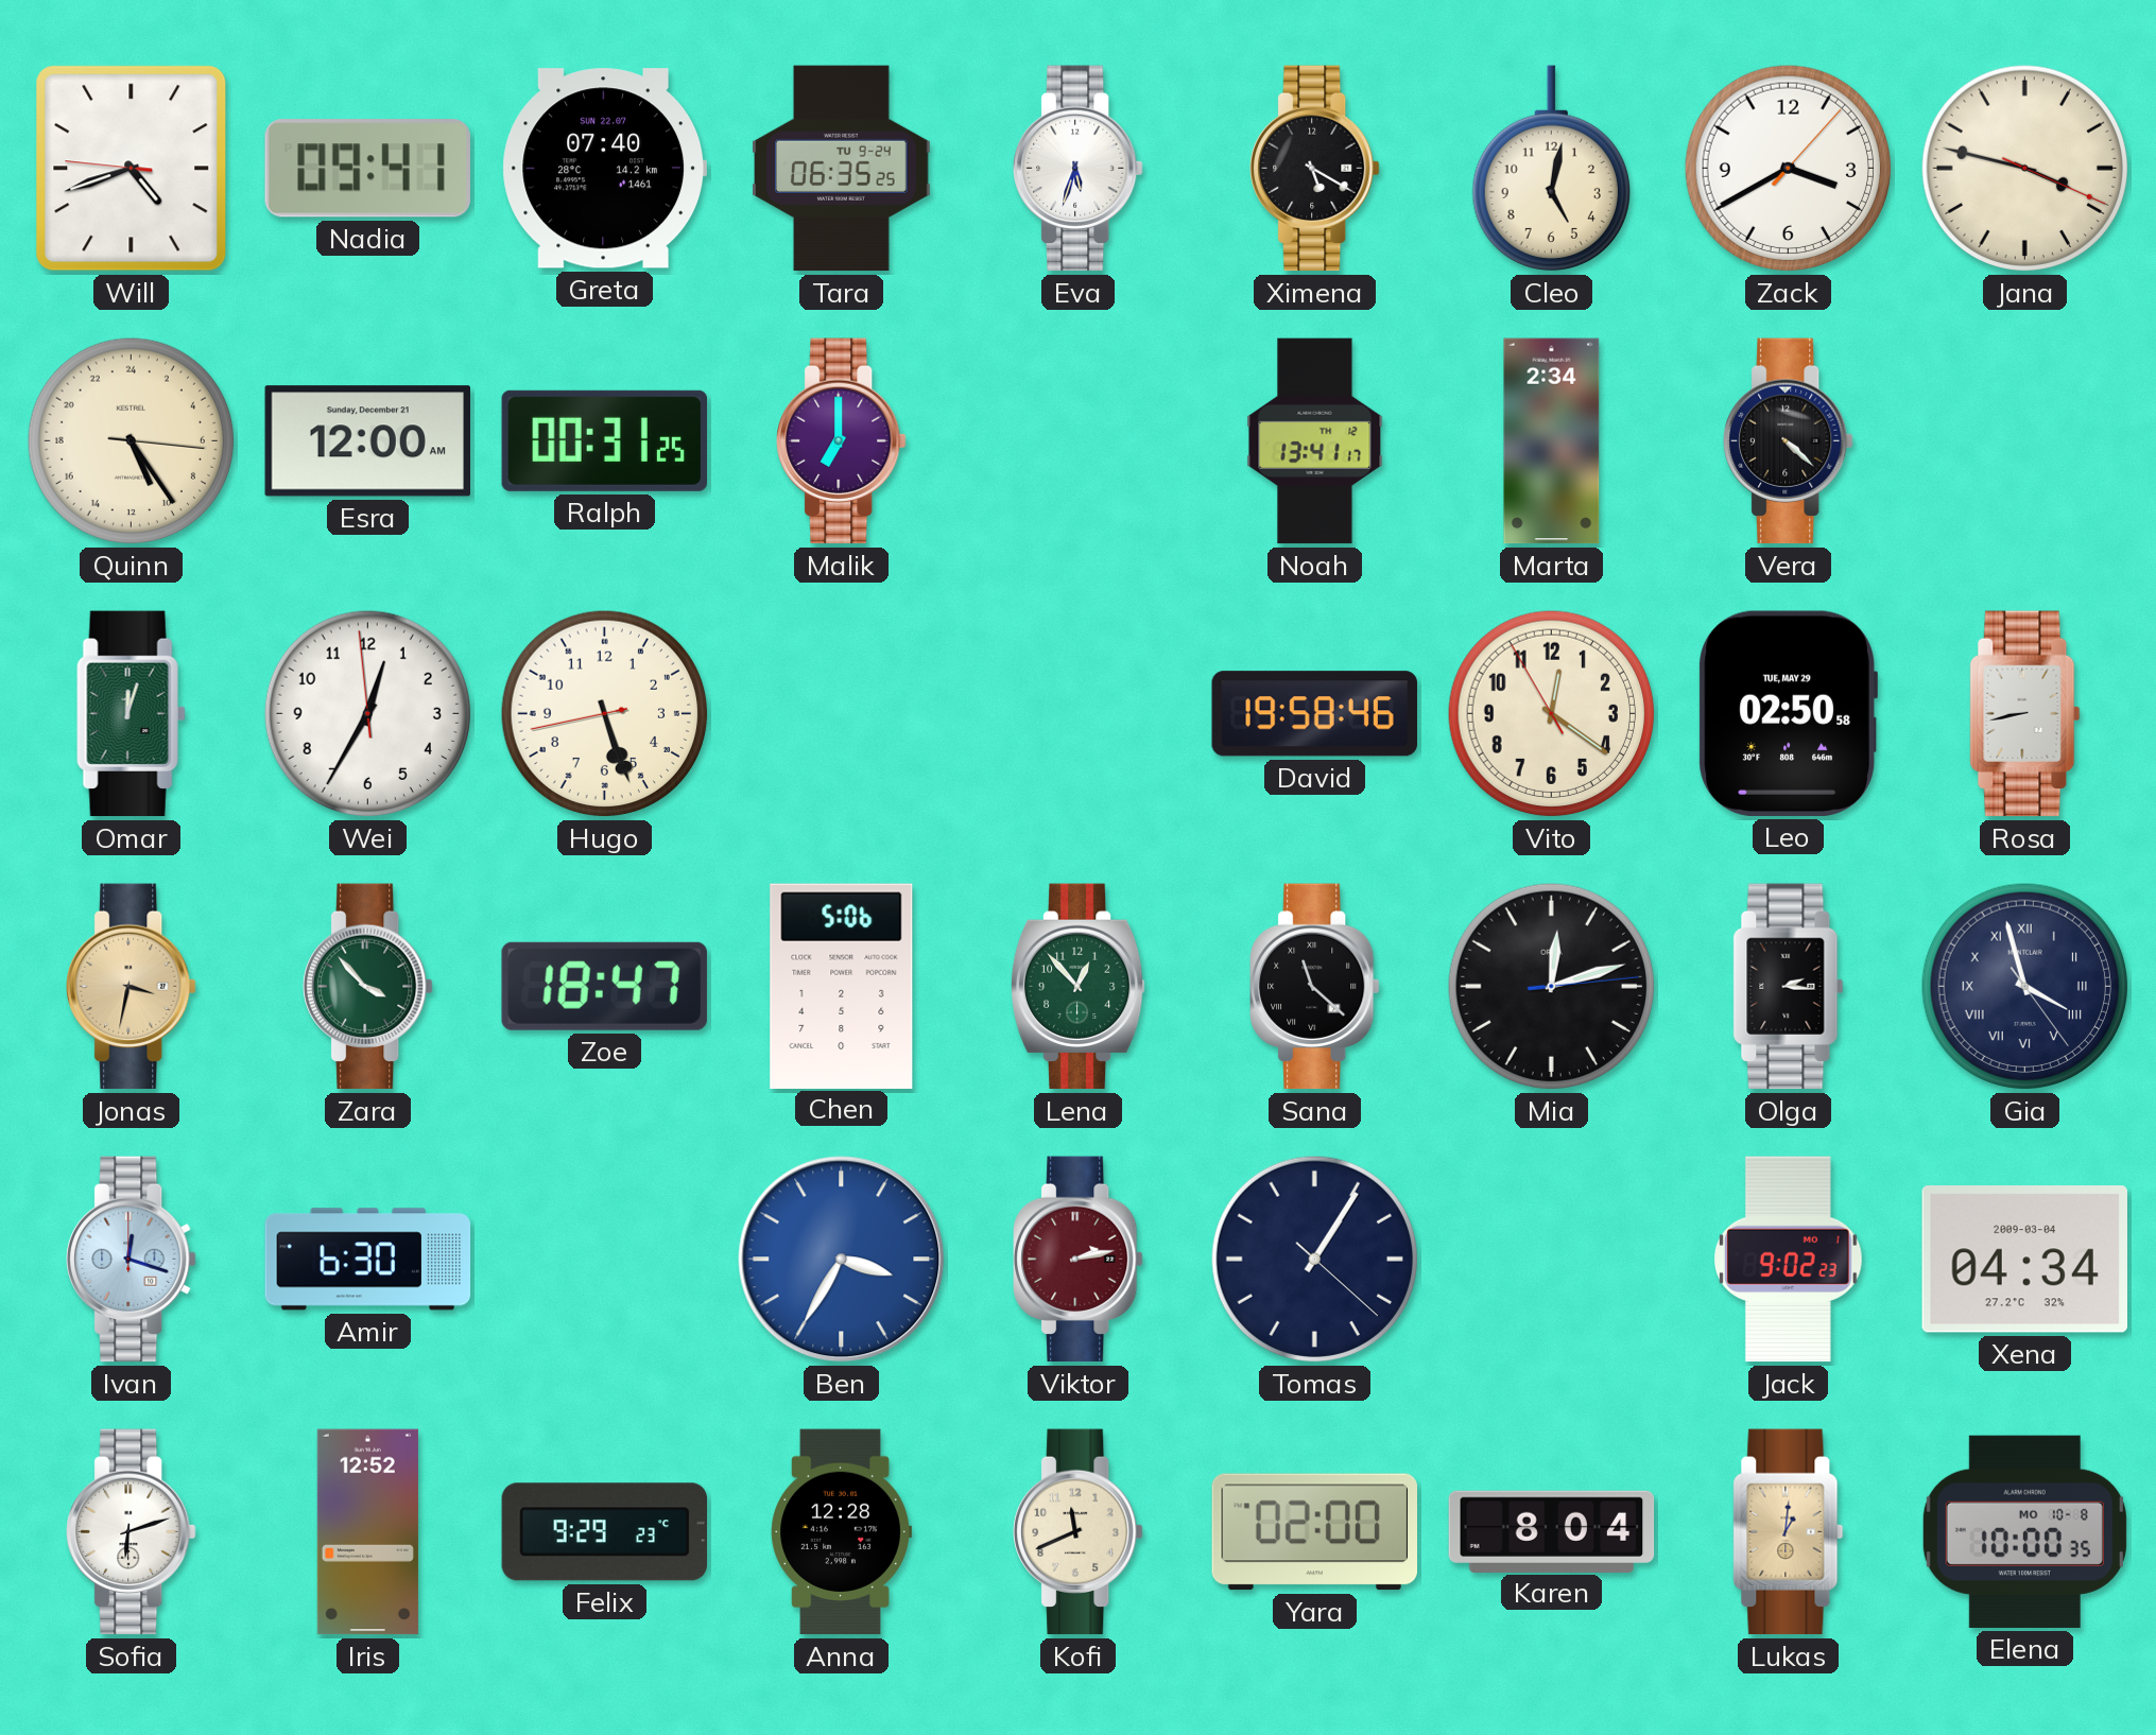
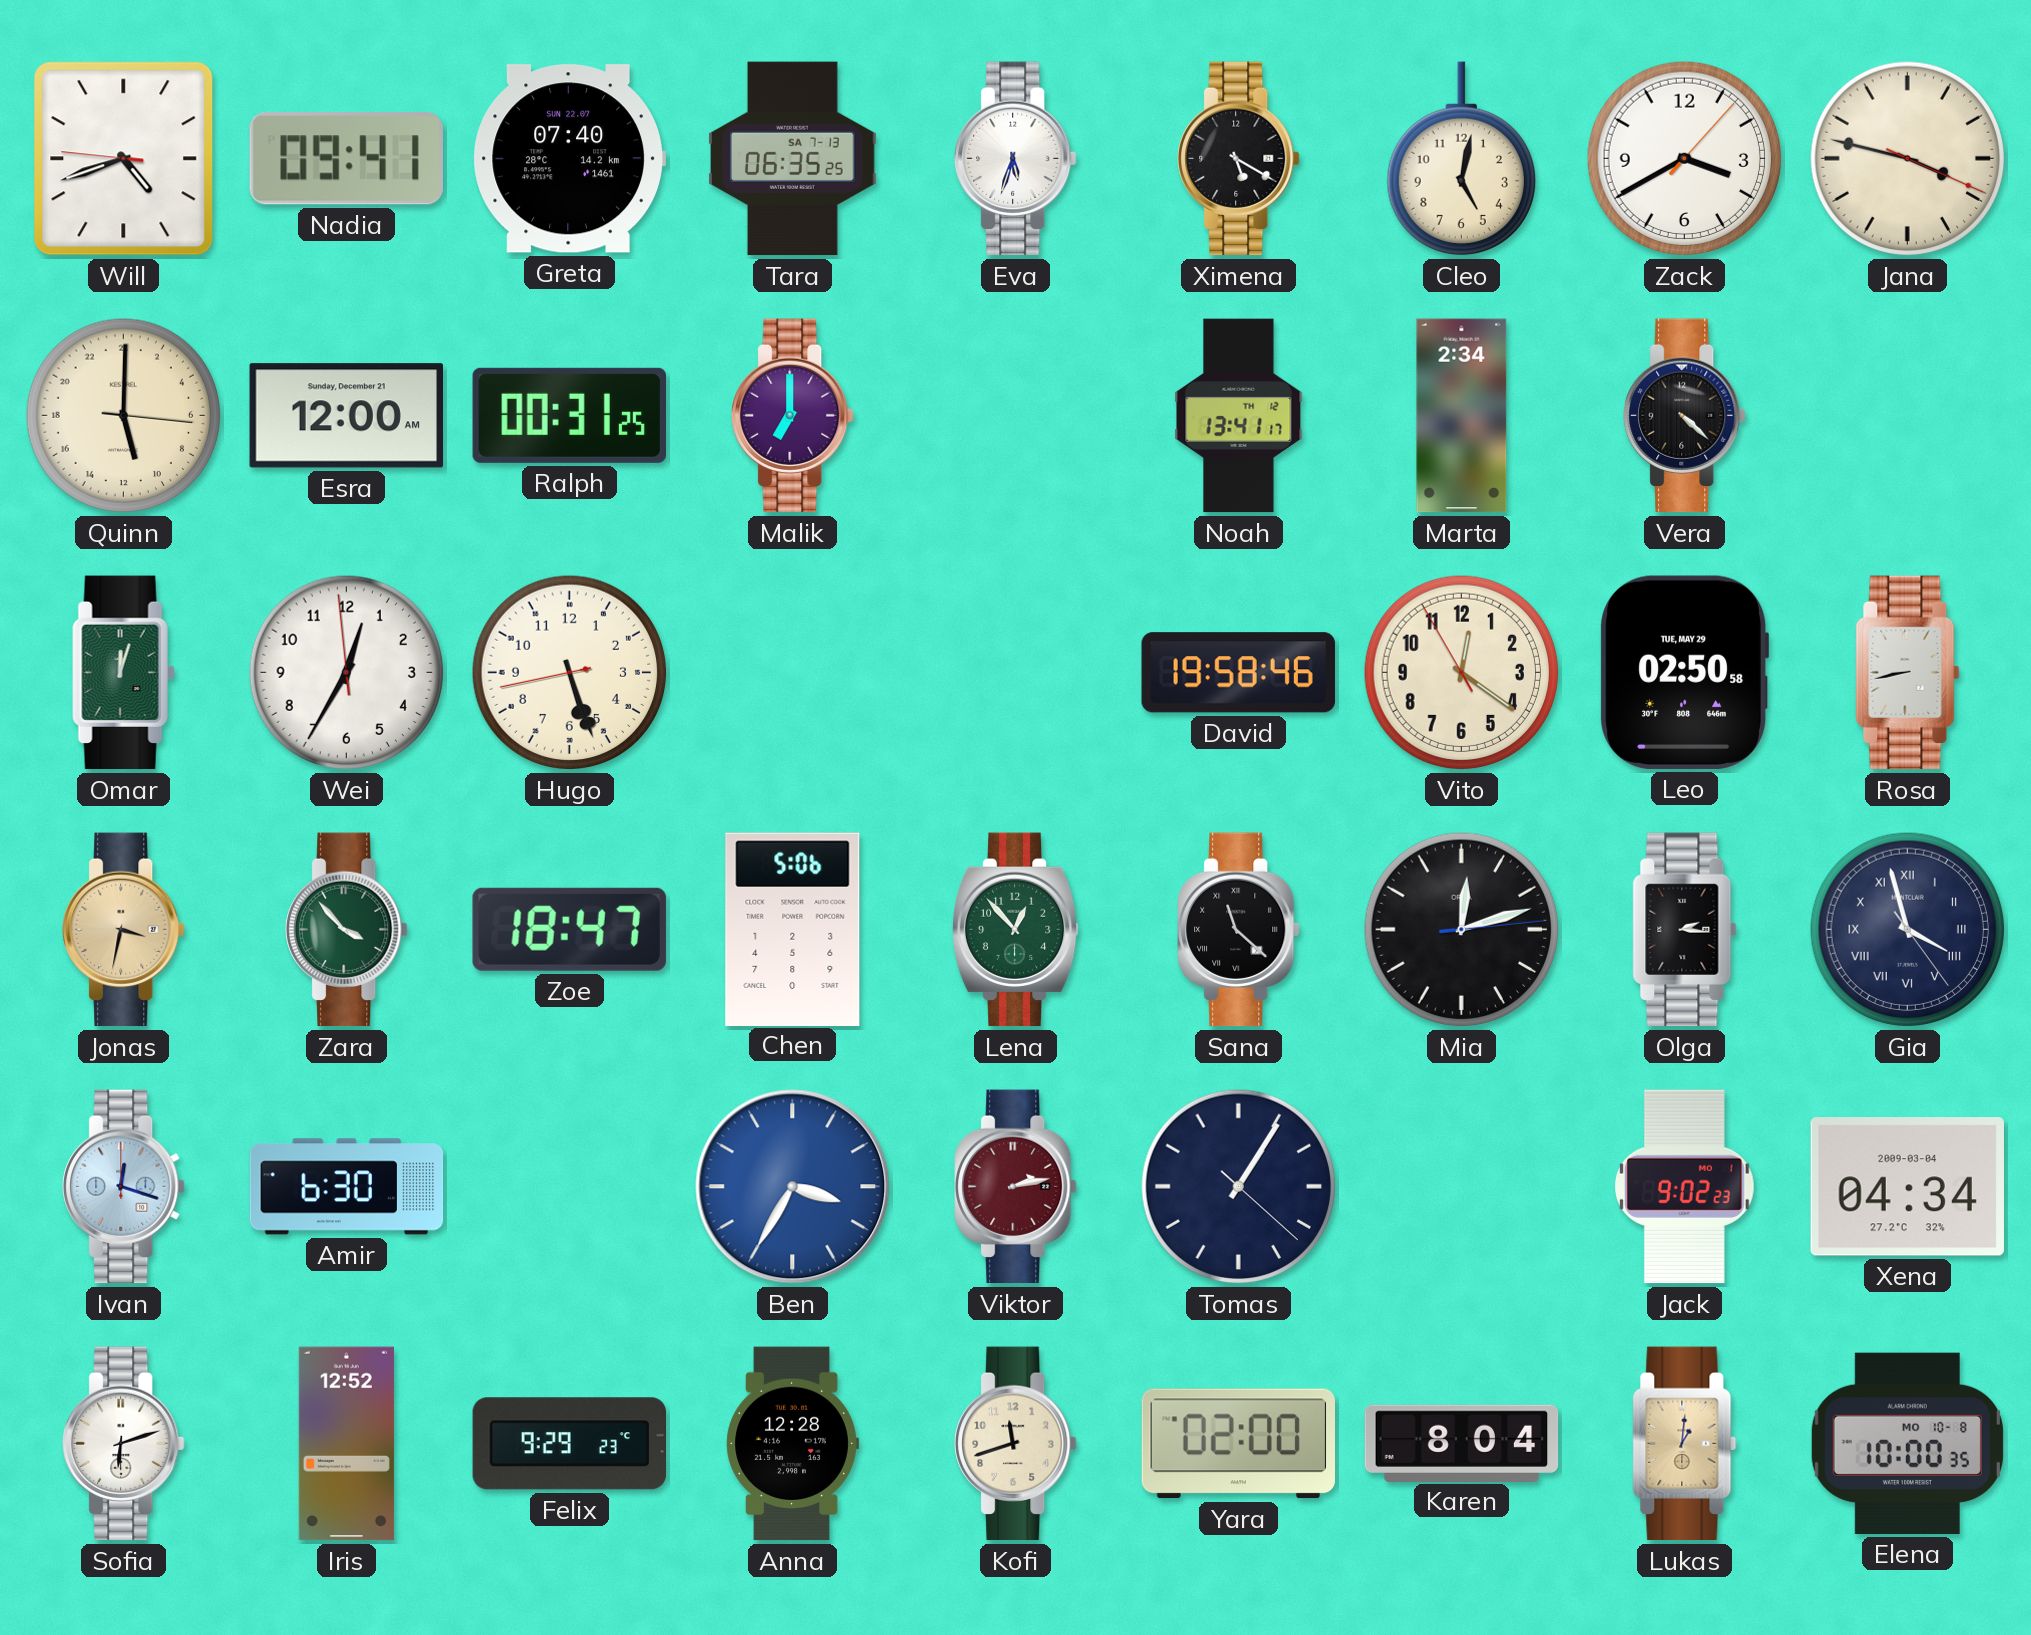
Tara date: TU 9-24 -> SA 7-13
Quinn: 10:24 -> 11:00
Kofi: 11:41 -> 11:42
